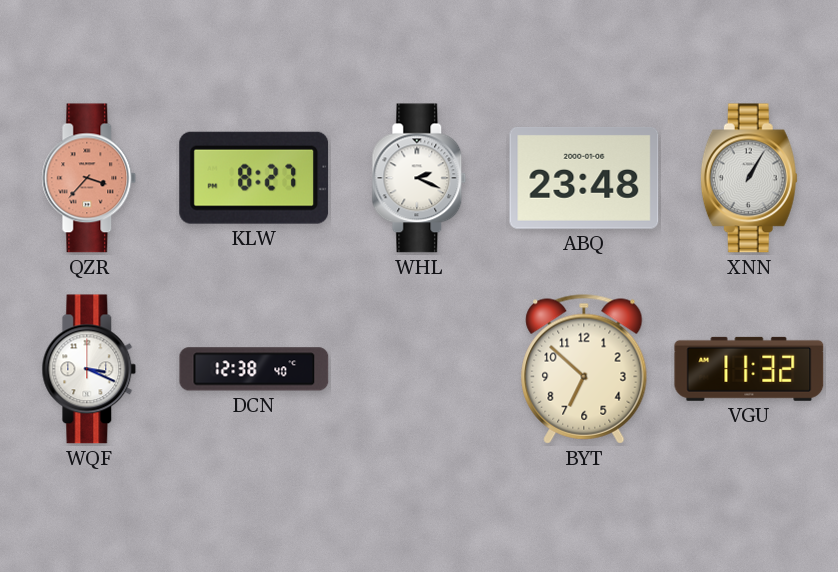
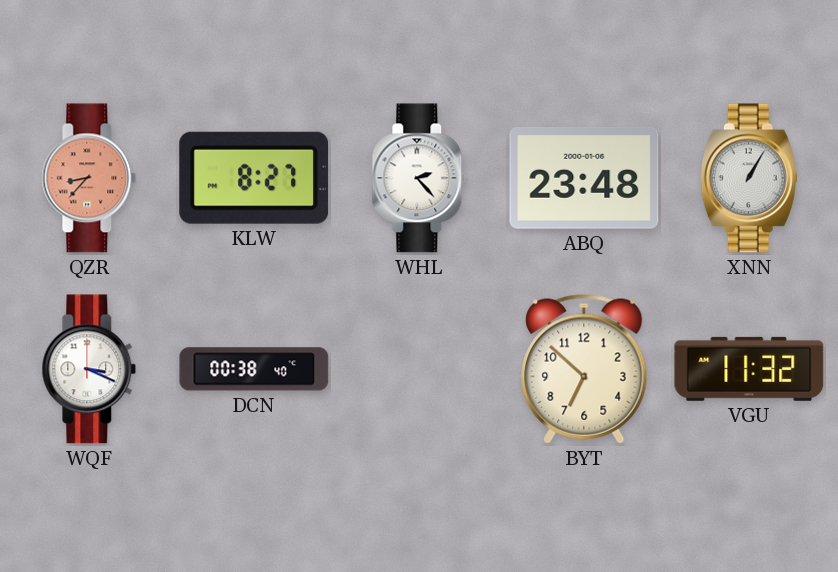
QZR: 3:37 -> 8:37
WHL: 2:19 -> 2:23
DCN: 12:38 -> 00:38
